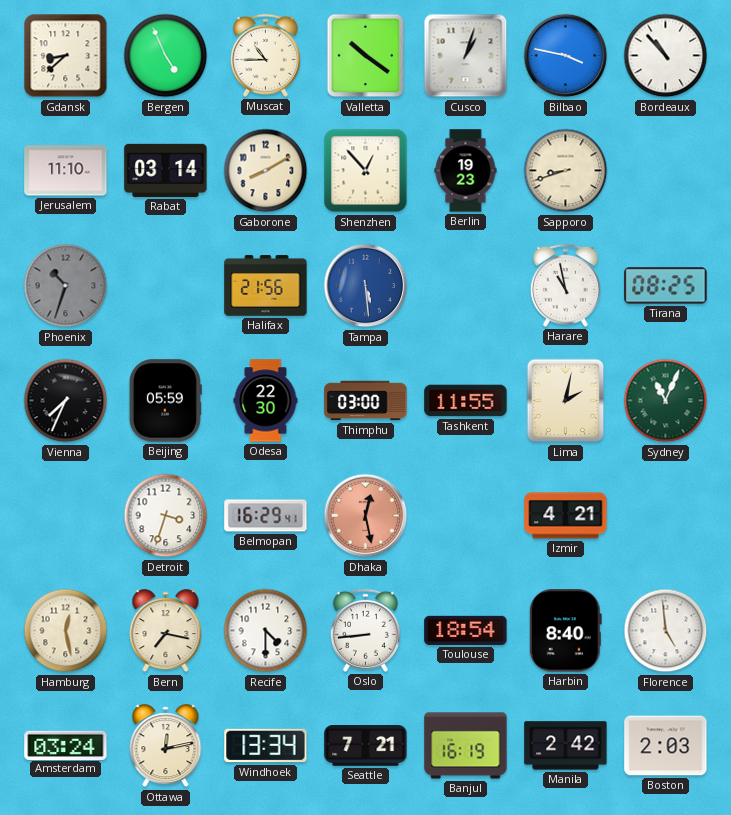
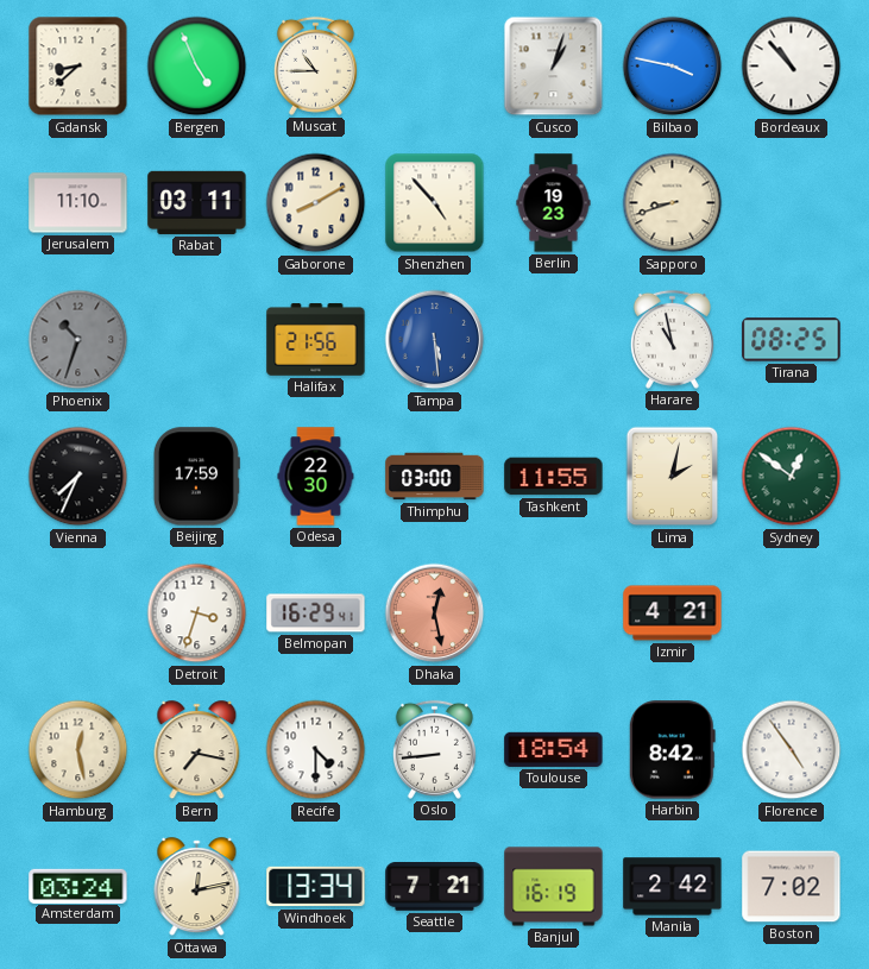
Valletta: 10:21 -> none
Rabat: 03:14 -> 03:11
Shenzhen: 12:53 -> 4:53
Beijing: 05:59 -> 17:59
Sydney: 11:04 -> 12:51
Harbin: 8:40 -> 8:42
Florence: 4:59 -> 4:54
Boston: 2:03 -> 7:02
